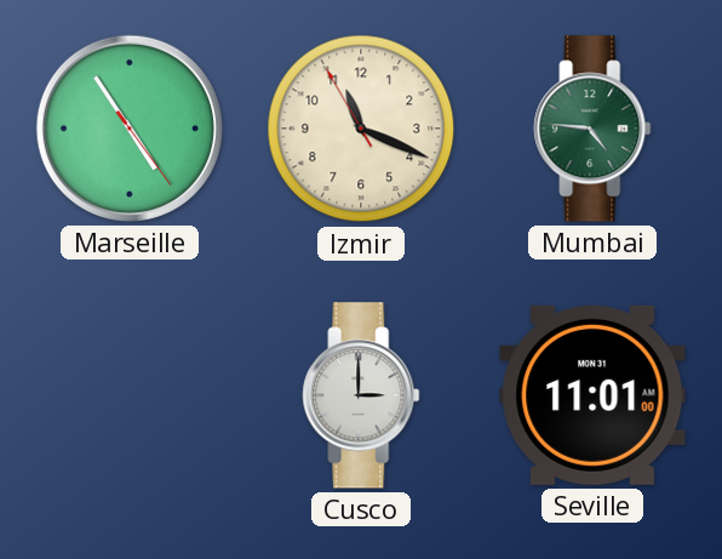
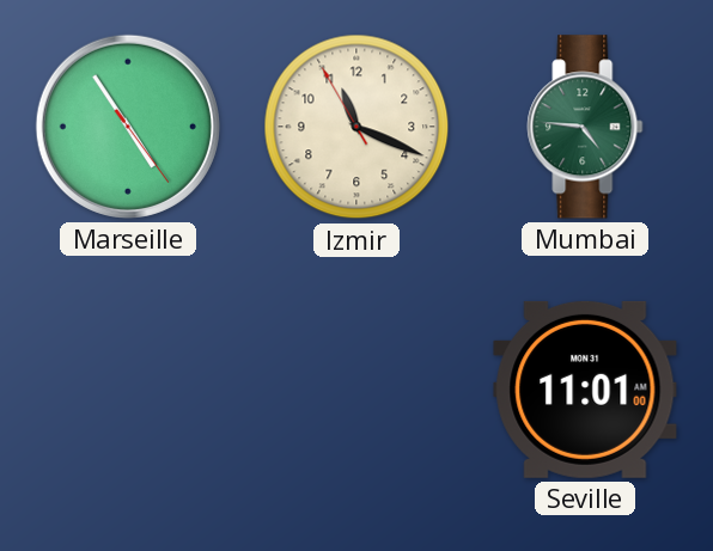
Cusco: 3:00 -> none
